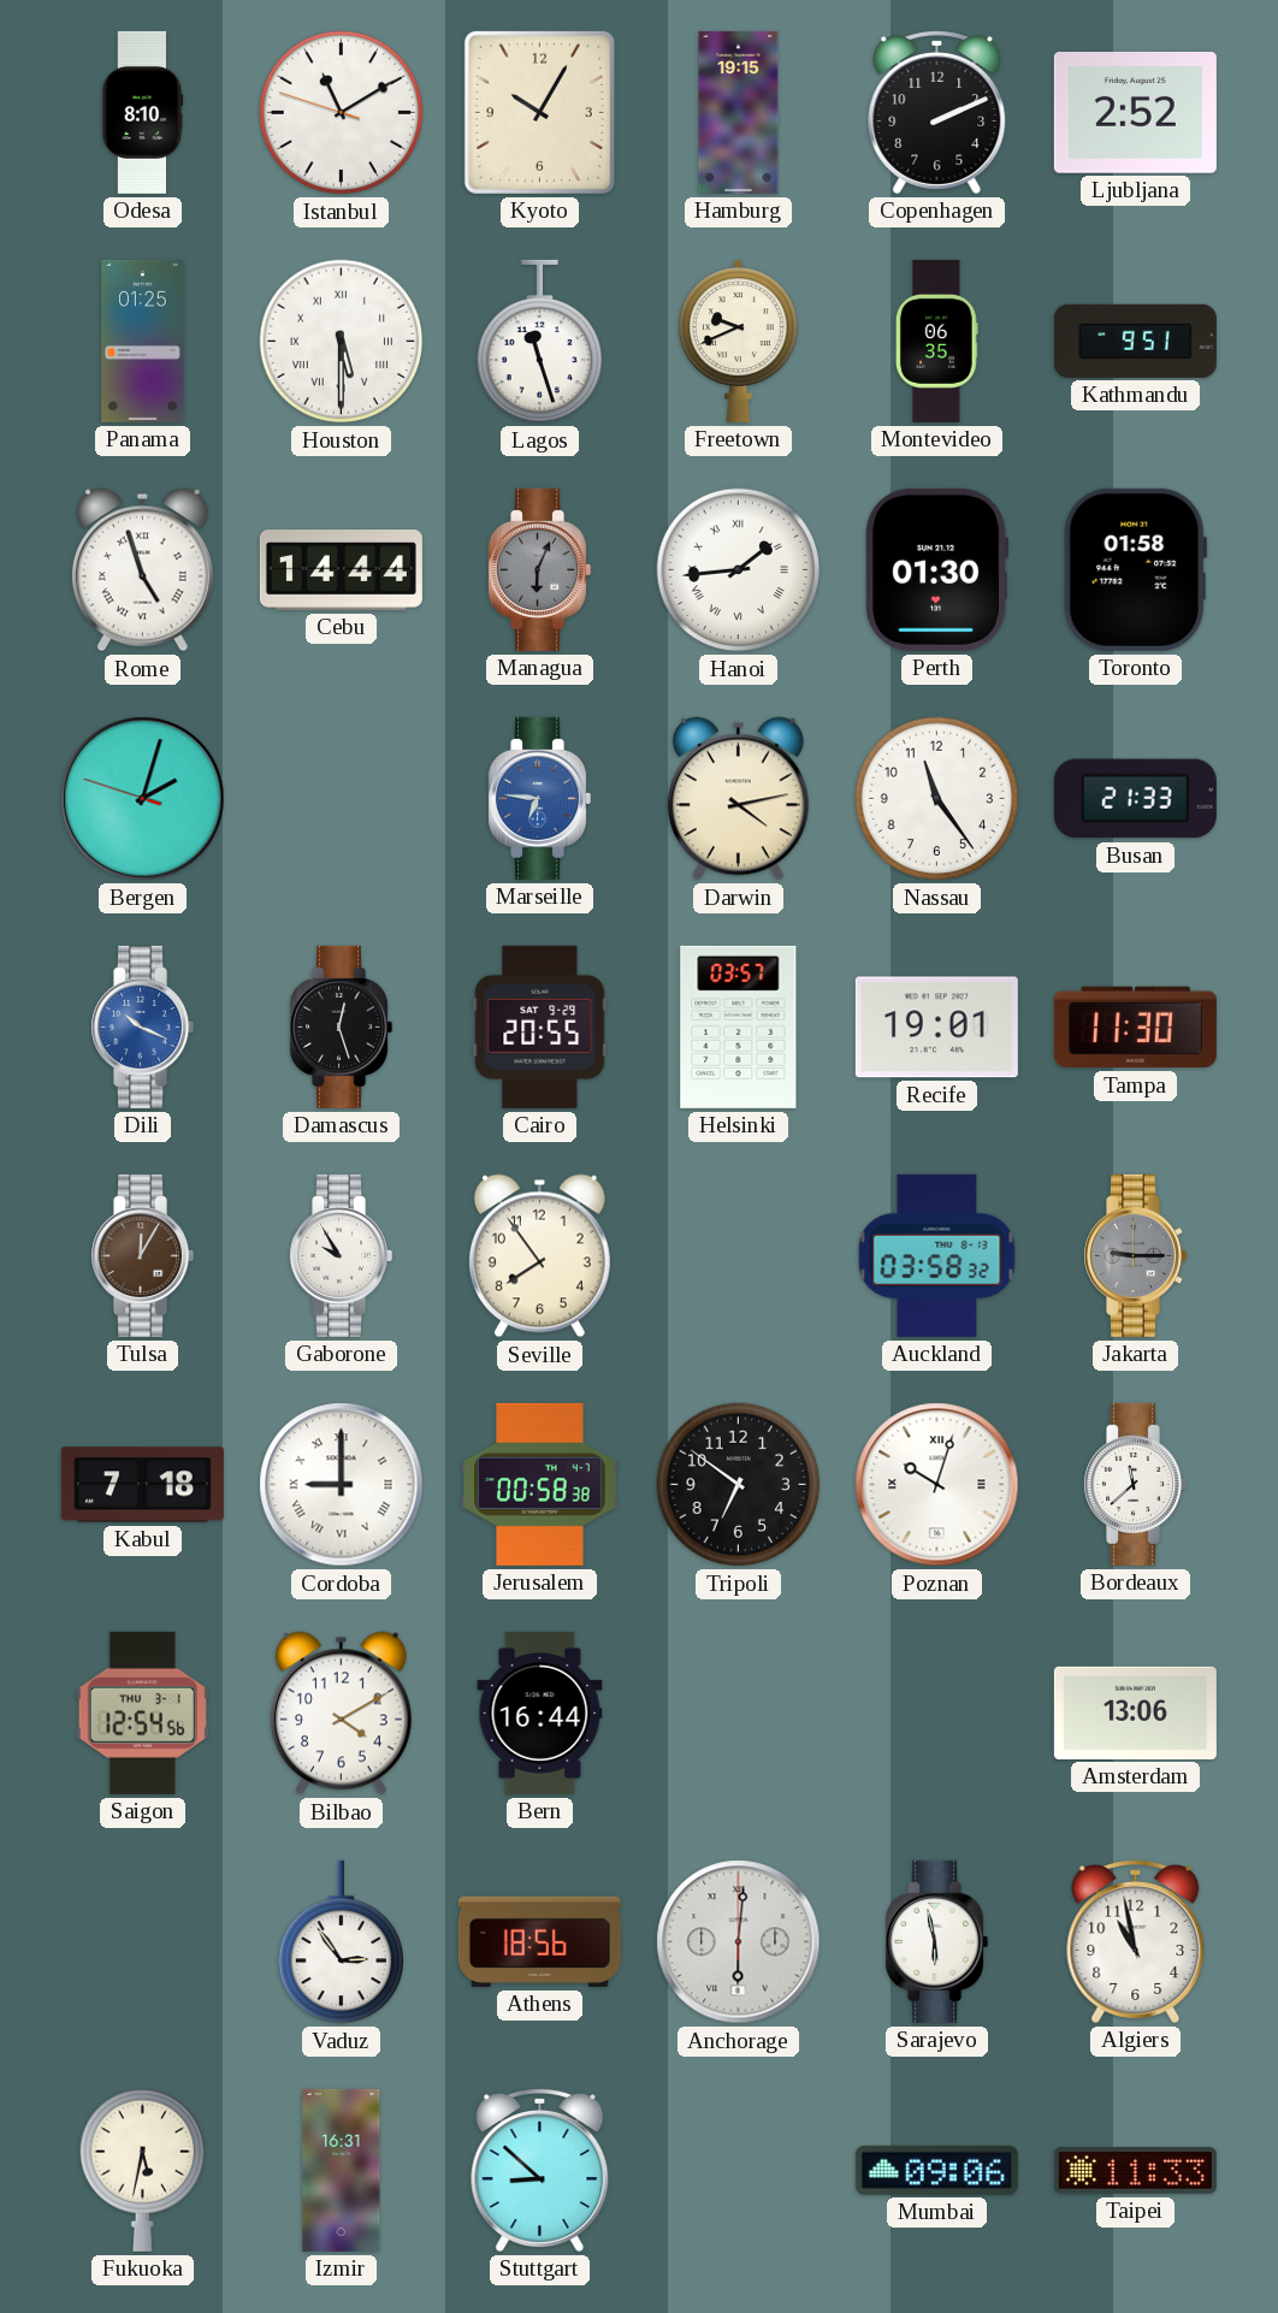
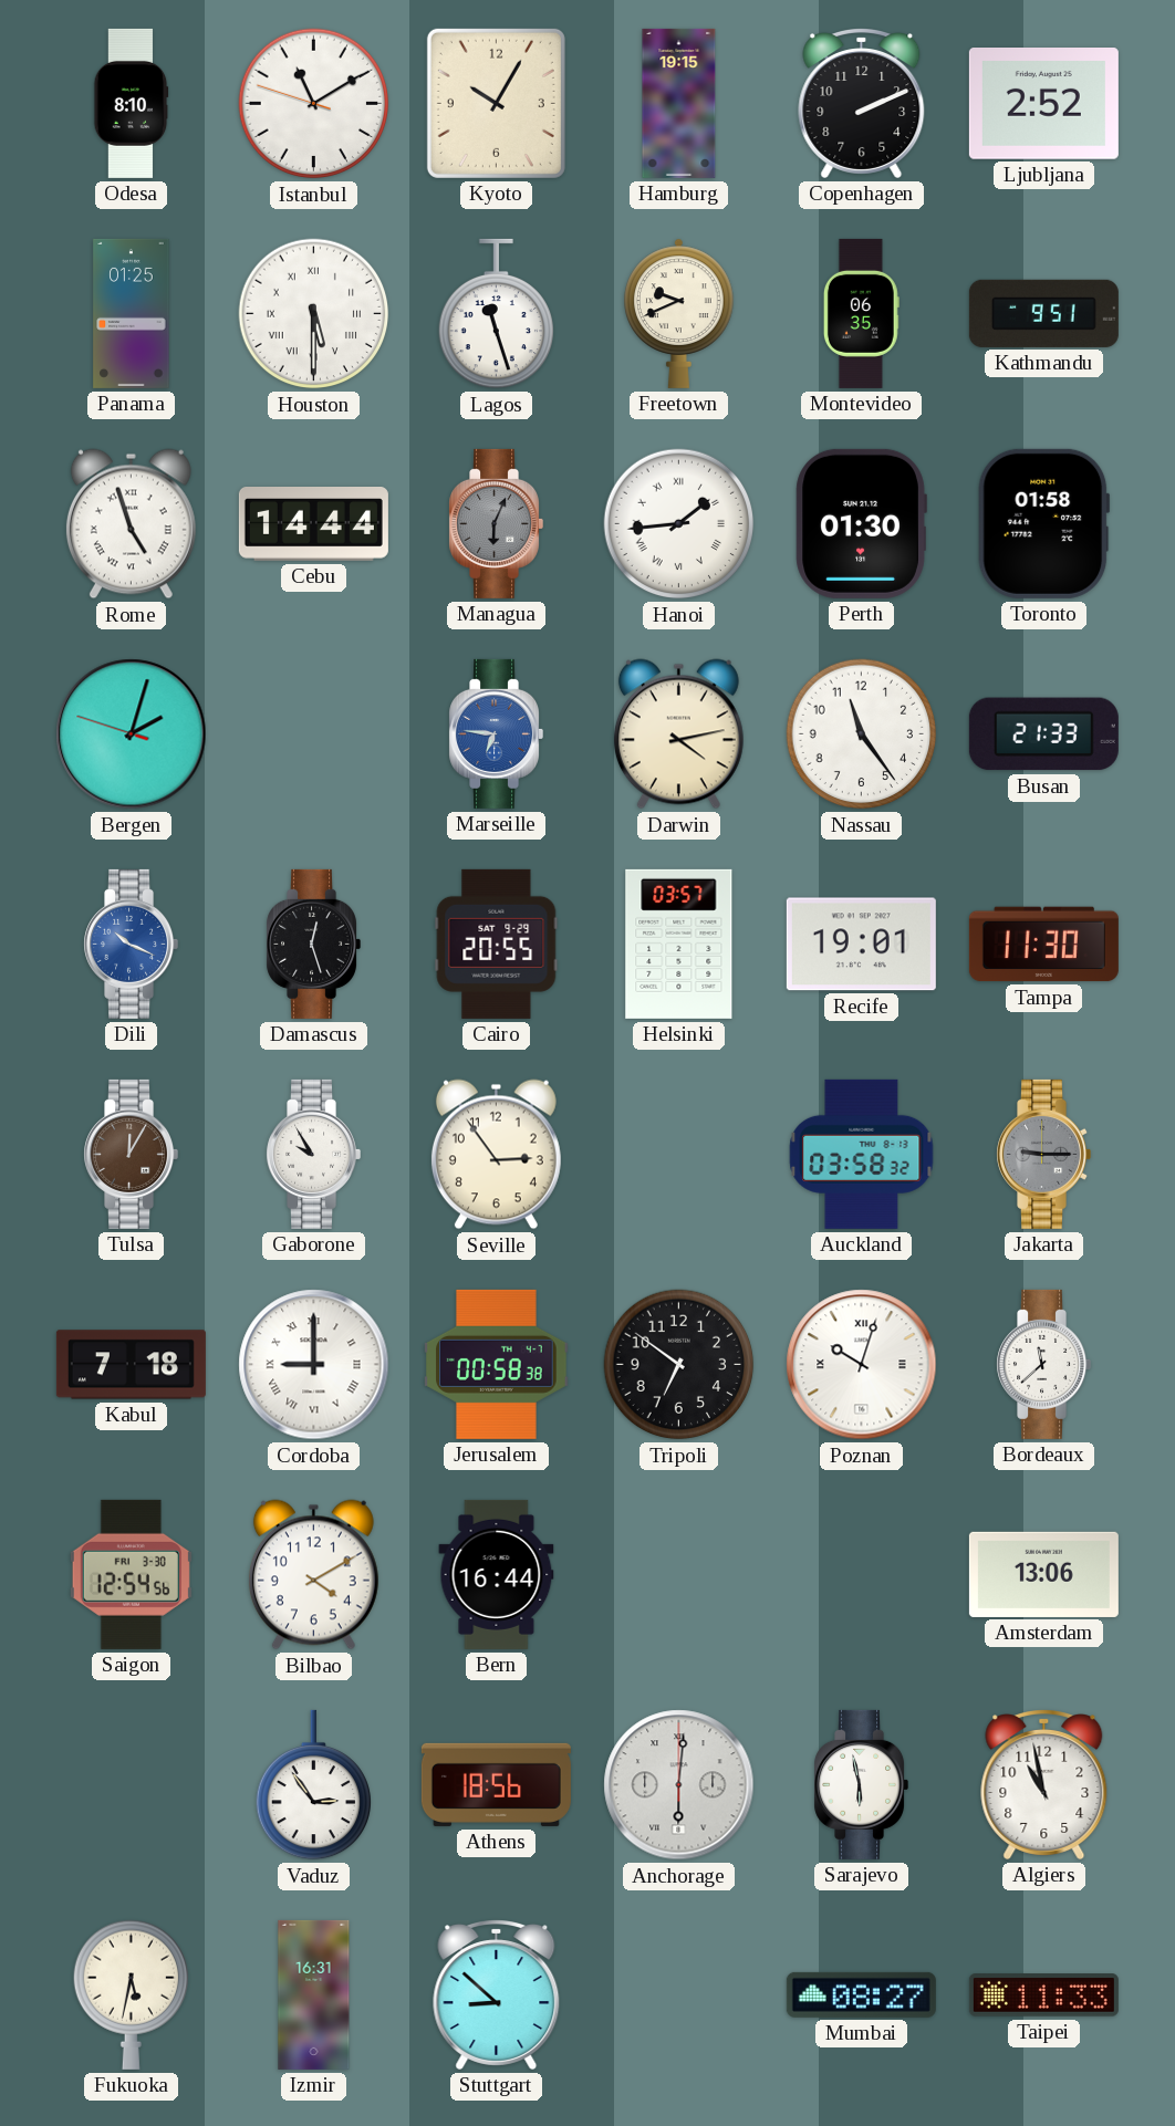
Seville: 7:54 -> 2:54
Saigon date: THU 3-1 -> FRI 3-30
Mumbai: 09:06 -> 08:27
